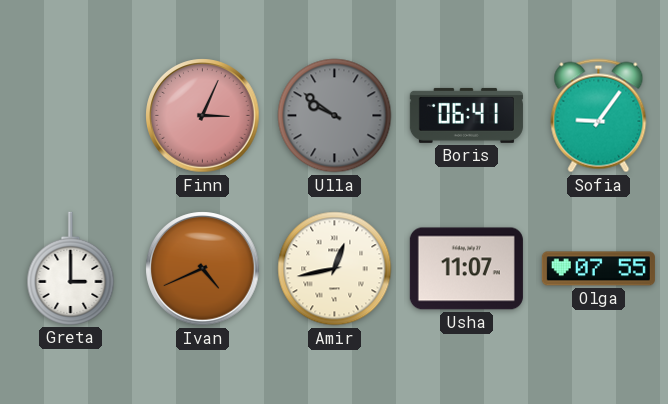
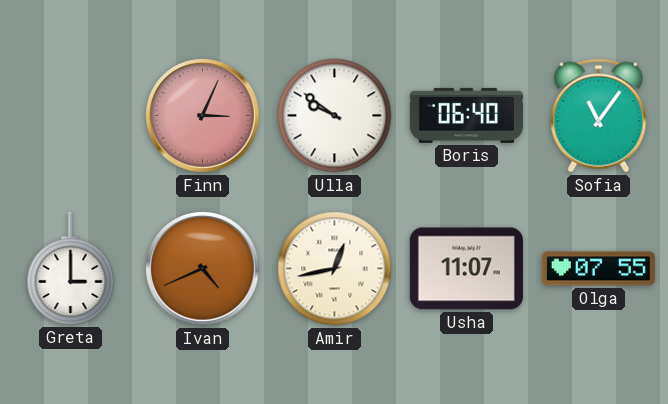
Ulla dial: grey -> white
Boris: 06:41 -> 06:40
Sofia: 9:06 -> 11:06
